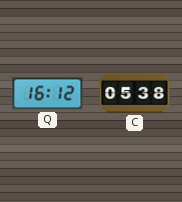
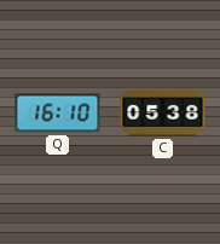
Q: 16:12 -> 16:10
